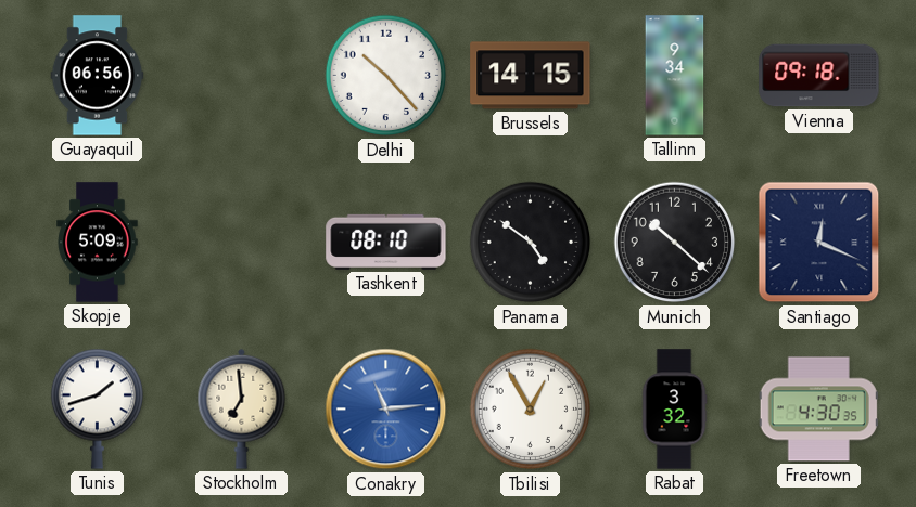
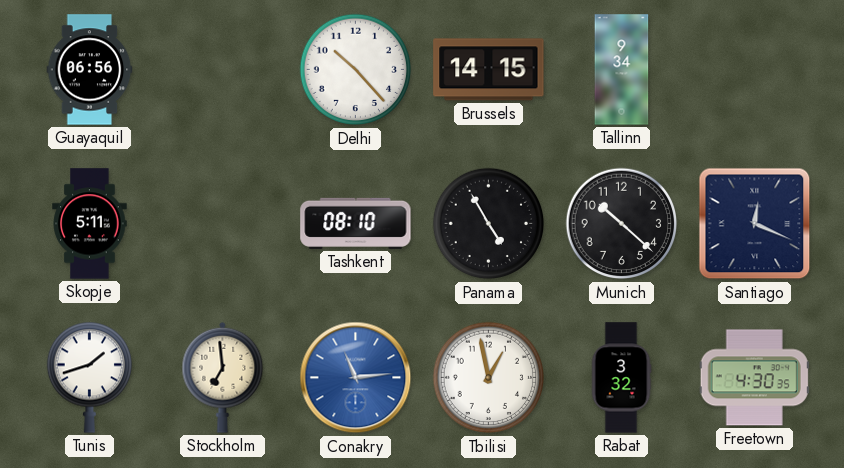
Vienna: 09:18 -> none
Skopje: 5:09 -> 5:11
Panama: 4:51 -> 4:55
Tbilisi: 12:55 -> 12:58
